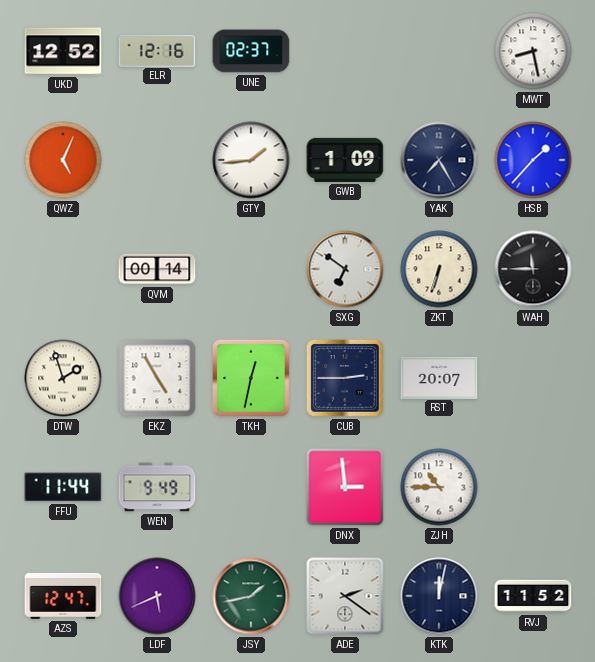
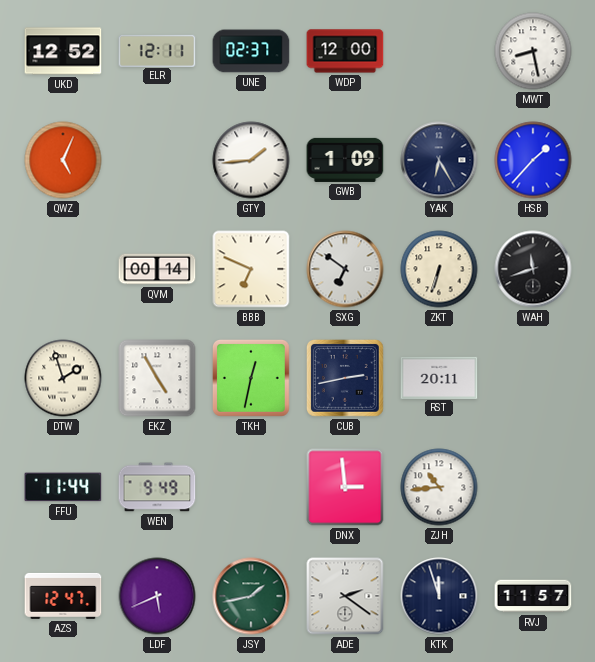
ELR: 12:16 -> 12:11
WDP: none -> 12:00
YAK: 7:25 -> 6:25
BBB: none -> 6:49
WAH: 11:45 -> 11:42
CUB: 2:45 -> 2:43
RST: 20:07 -> 20:11
ZJH: 10:45 -> 10:44
KTK: 12:02 -> 11:57
RVJ: 11:52 -> 11:57
